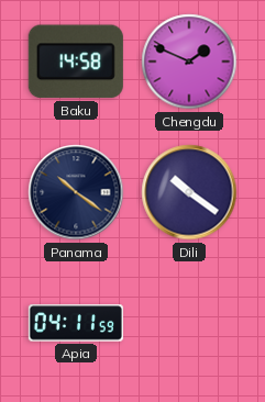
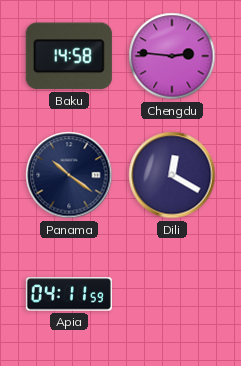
Chengdu: 1:49 -> 2:46
Dili: 10:21 -> 12:20
